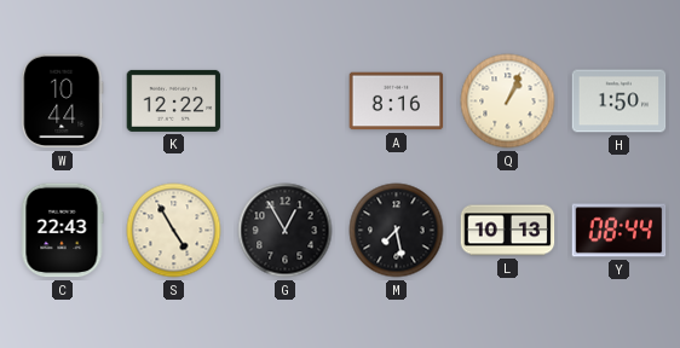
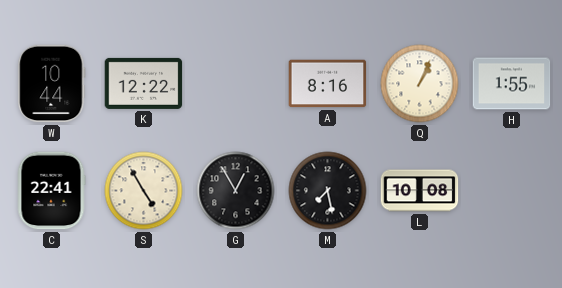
H: 1:50 -> 1:55
C: 22:43 -> 22:41
L: 10:13 -> 10:08
Y: 08:44 -> none
